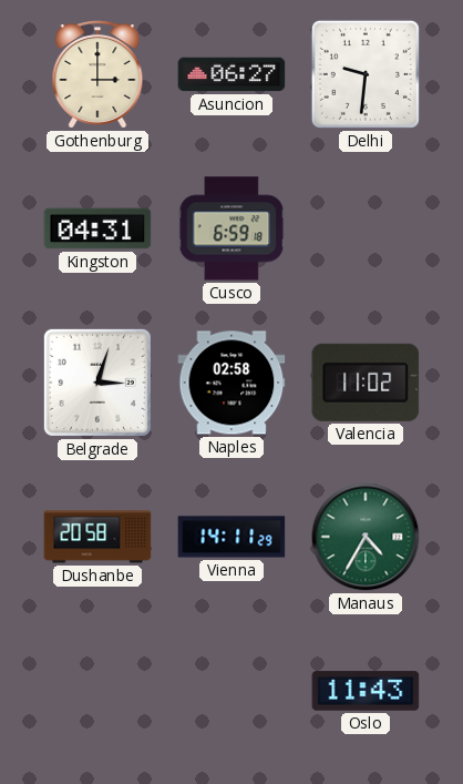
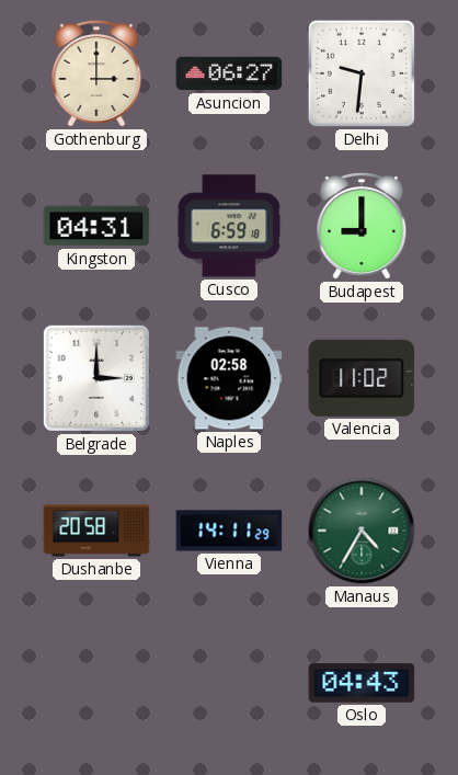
Budapest: none -> 9:00
Belgrade: 3:03 -> 3:00
Oslo: 11:43 -> 04:43
